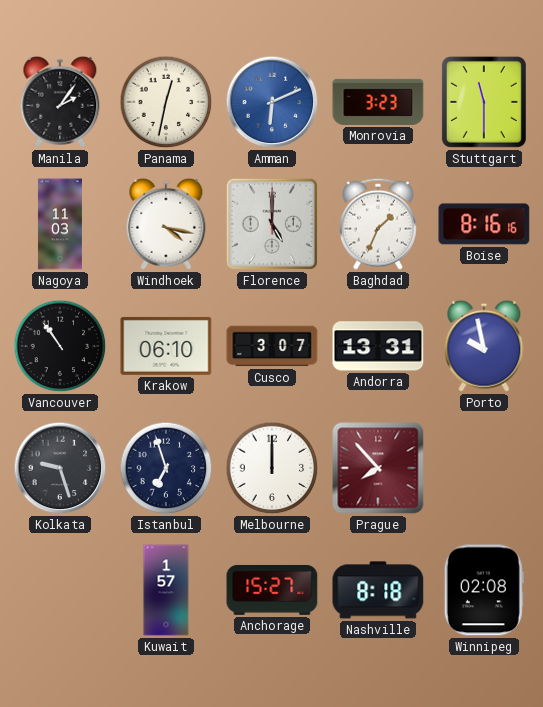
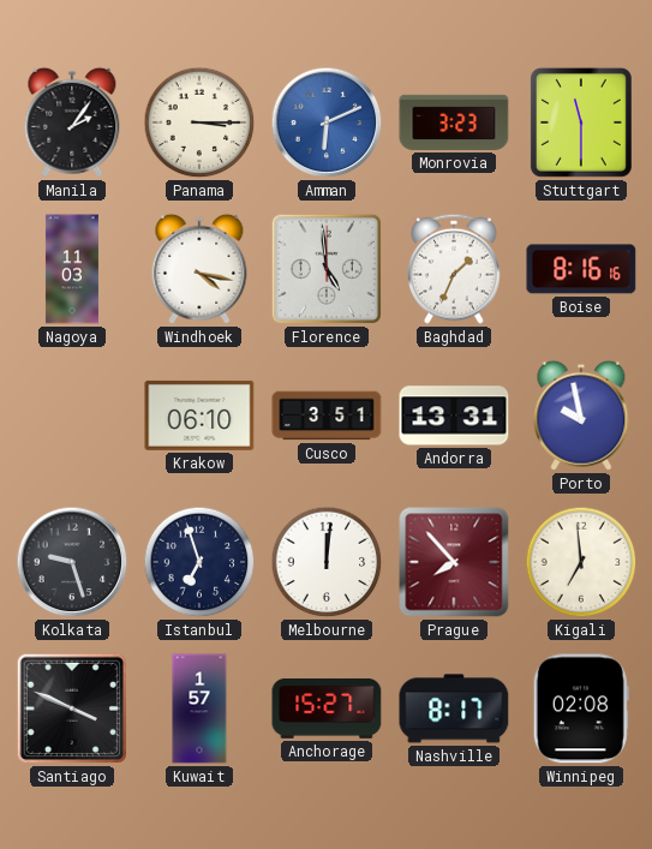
Panama: 12:32 -> 3:15
Florence: 5:00 -> 4:59
Vancouver: 10:54 -> none
Cusco: 3:07 -> 3:51
Melbourne: 12:00 -> 12:01
Kigali: none -> 6:59
Santiago: none -> 3:49
Nashville: 8:18 -> 8:17
